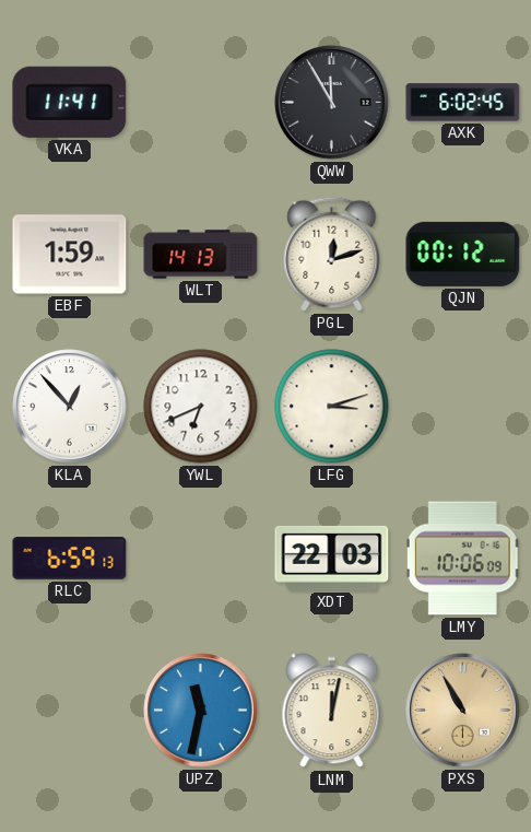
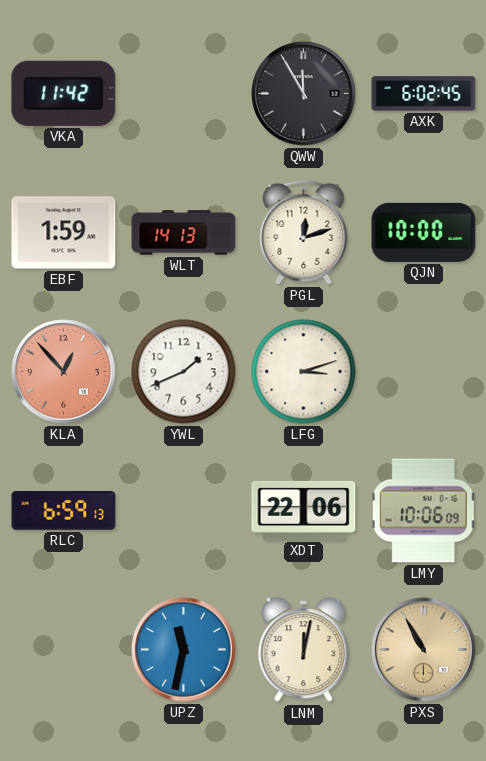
VKA: 11:41 -> 11:42
QJN: 00:12 -> 10:00
KLA dial: white -> salmon
YWL: 6:41 -> 1:41
XDT: 22:03 -> 22:06
